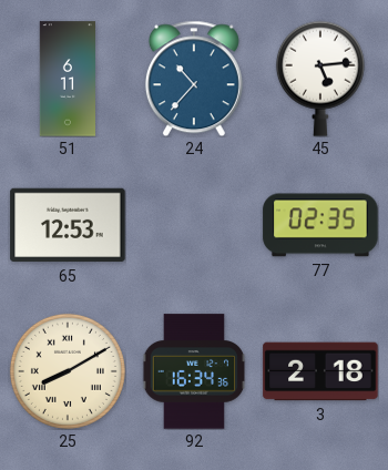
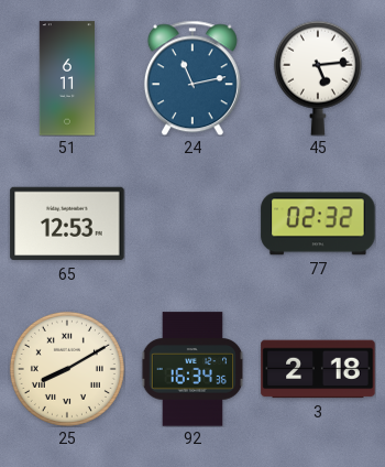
24: 10:37 -> 11:13
77: 02:35 -> 02:32
